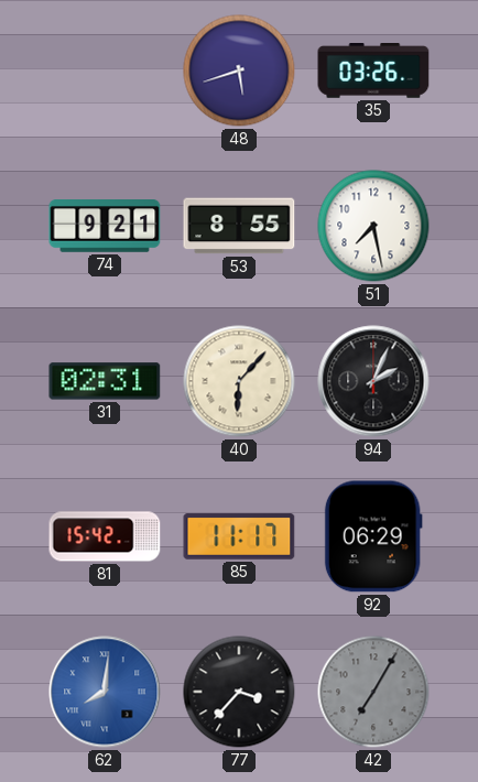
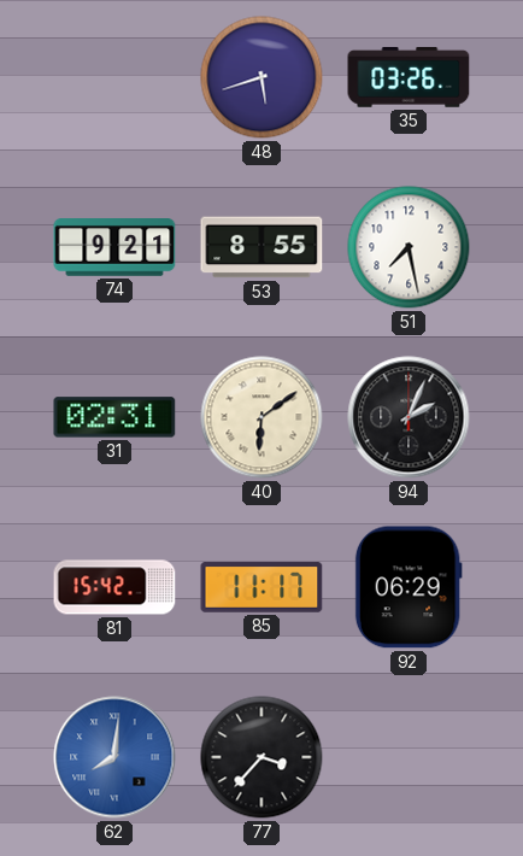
40: 6:07 -> 6:09
42: 7:05 -> none
